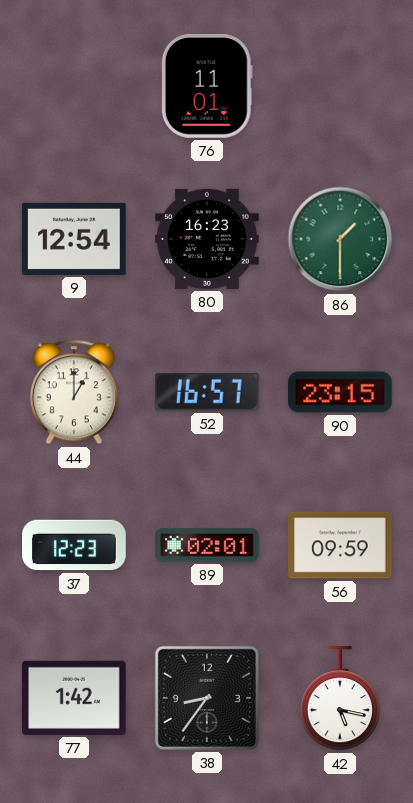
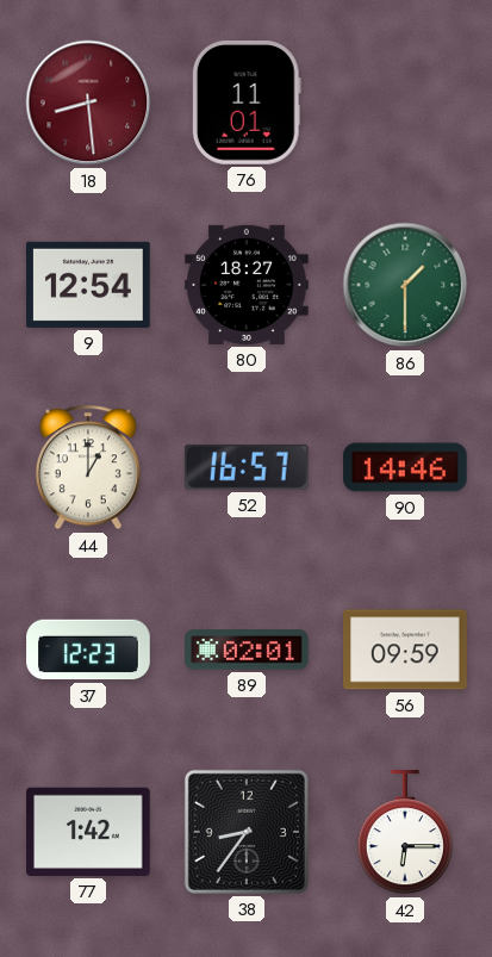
18: none -> 8:29
80: 16:23 -> 18:27
90: 23:15 -> 14:46
42: 5:17 -> 6:15
